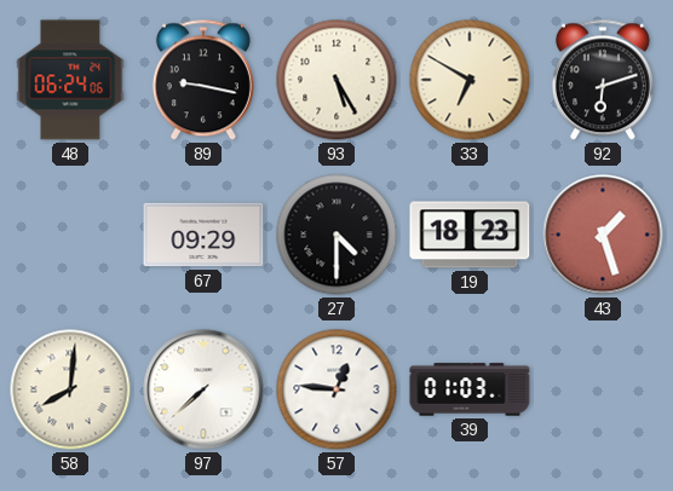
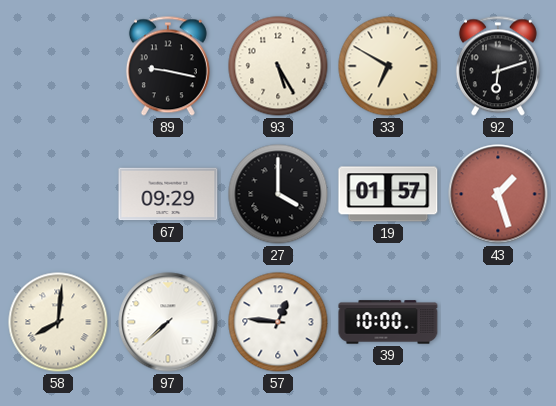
48: 06:24 -> none
27: 4:30 -> 4:00
19: 18:23 -> 01:57
39: 01:03 -> 10:00
